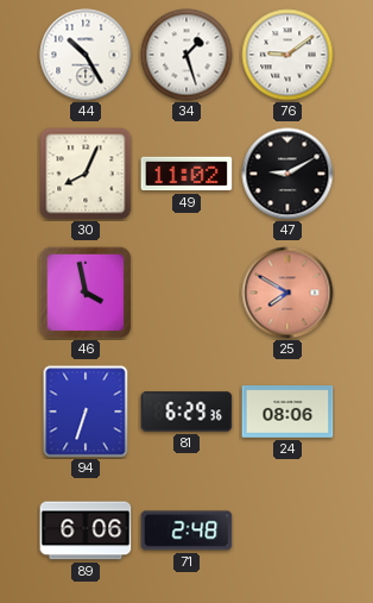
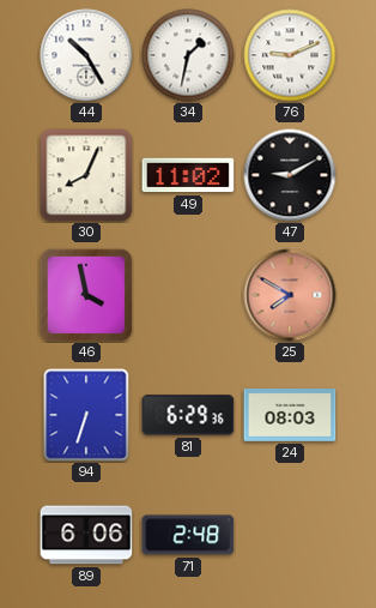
34: 1:27 -> 1:32
76: 9:09 -> 9:11
24: 08:06 -> 08:03
